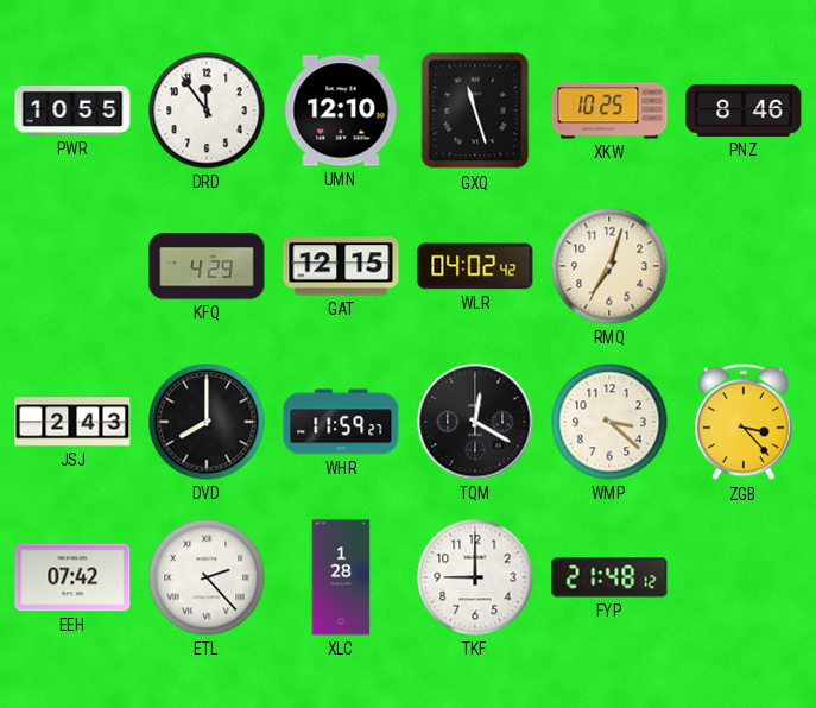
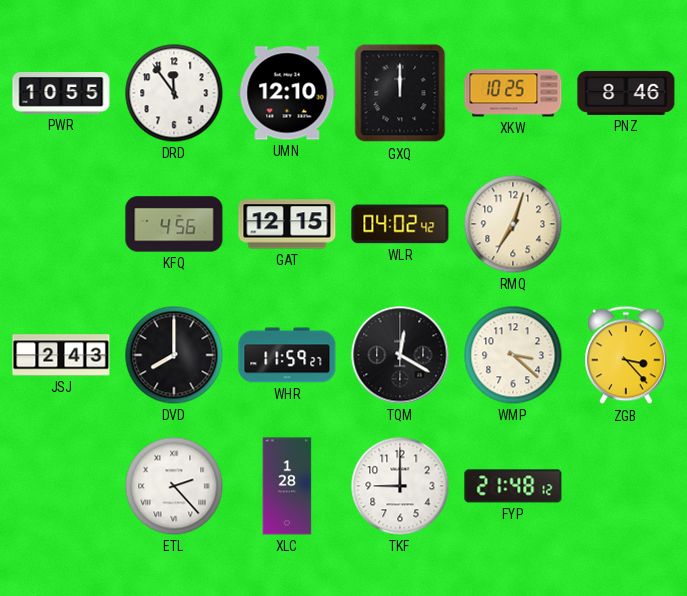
GXQ: 11:27 -> 12:00
KFQ: 4:29 -> 4:56
EEH: 07:42 -> none
